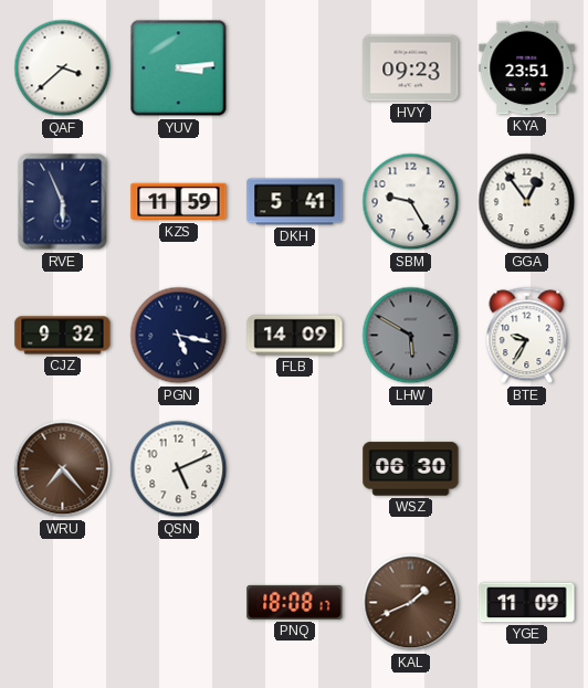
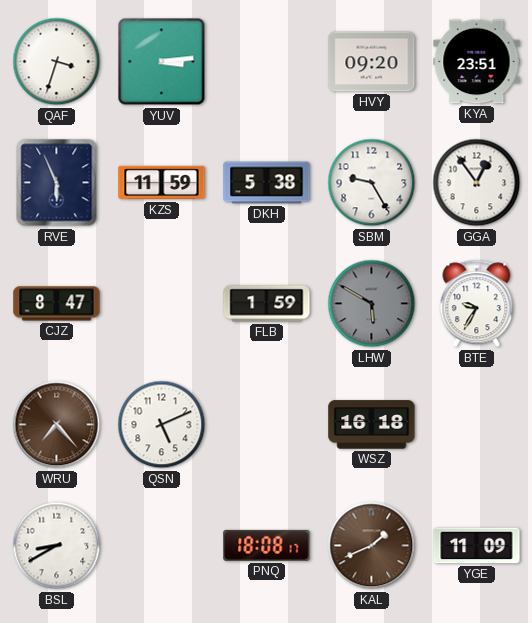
QAF: 3:38 -> 3:33
HVY: 09:23 -> 09:20
DKH: 5:41 -> 5:38
CJZ: 9:32 -> 8:47
PGN: 5:17 -> none
FLB: 14:09 -> 1:59
WSZ: 06:30 -> 16:18
BSL: none -> 8:40
